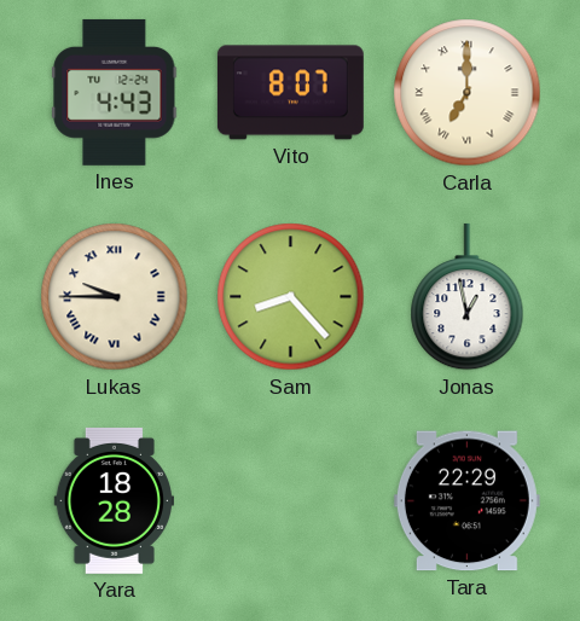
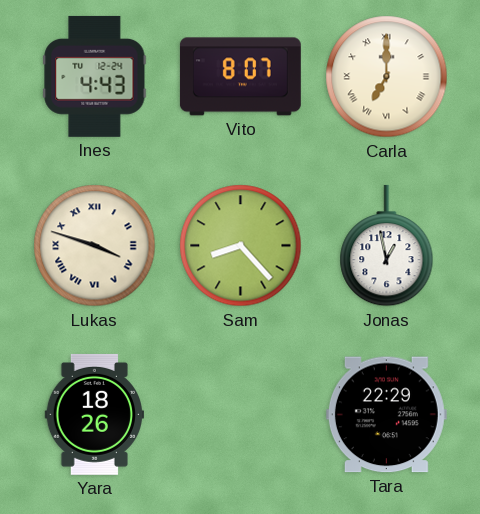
Lukas: 9:45 -> 3:48
Yara: 18:28 -> 18:26
